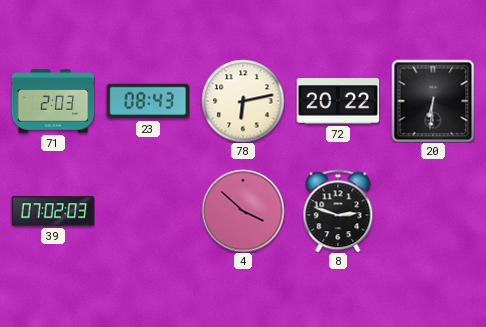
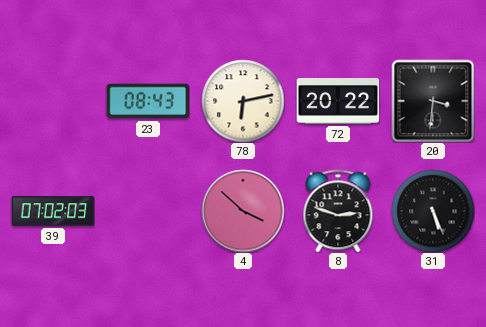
71: 2:03 -> none
20: 6:31 -> 3:31
31: none -> 5:26
